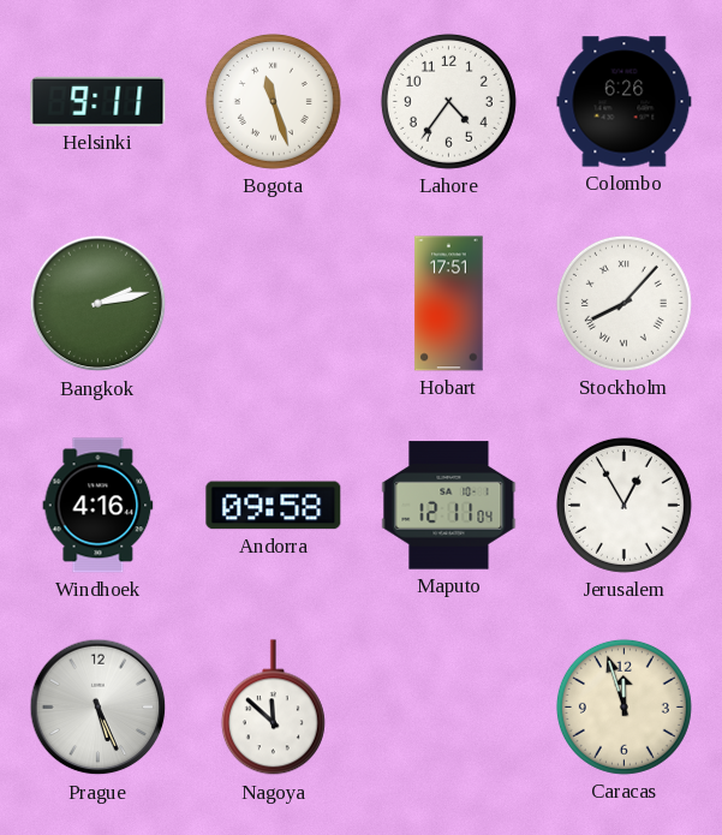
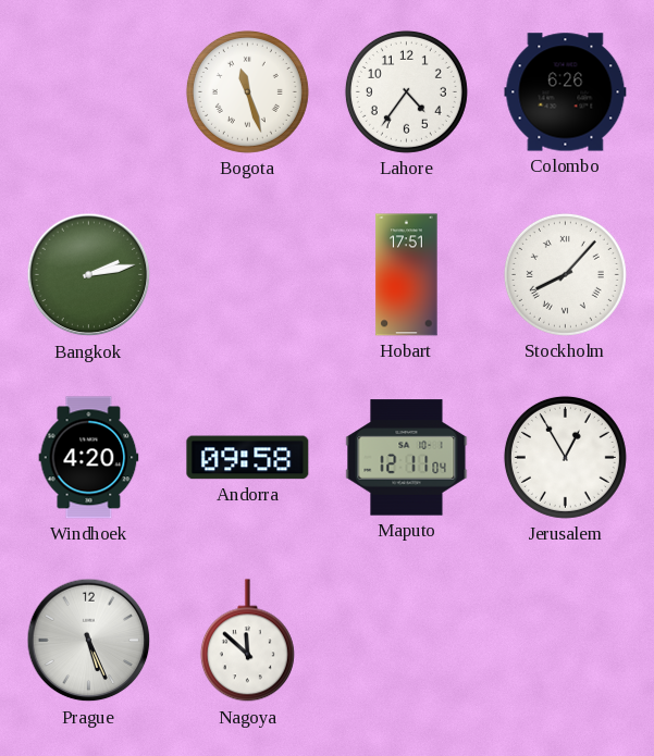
Helsinki: 9:11 -> none
Windhoek: 4:16 -> 4:20
Caracas: 11:57 -> none
